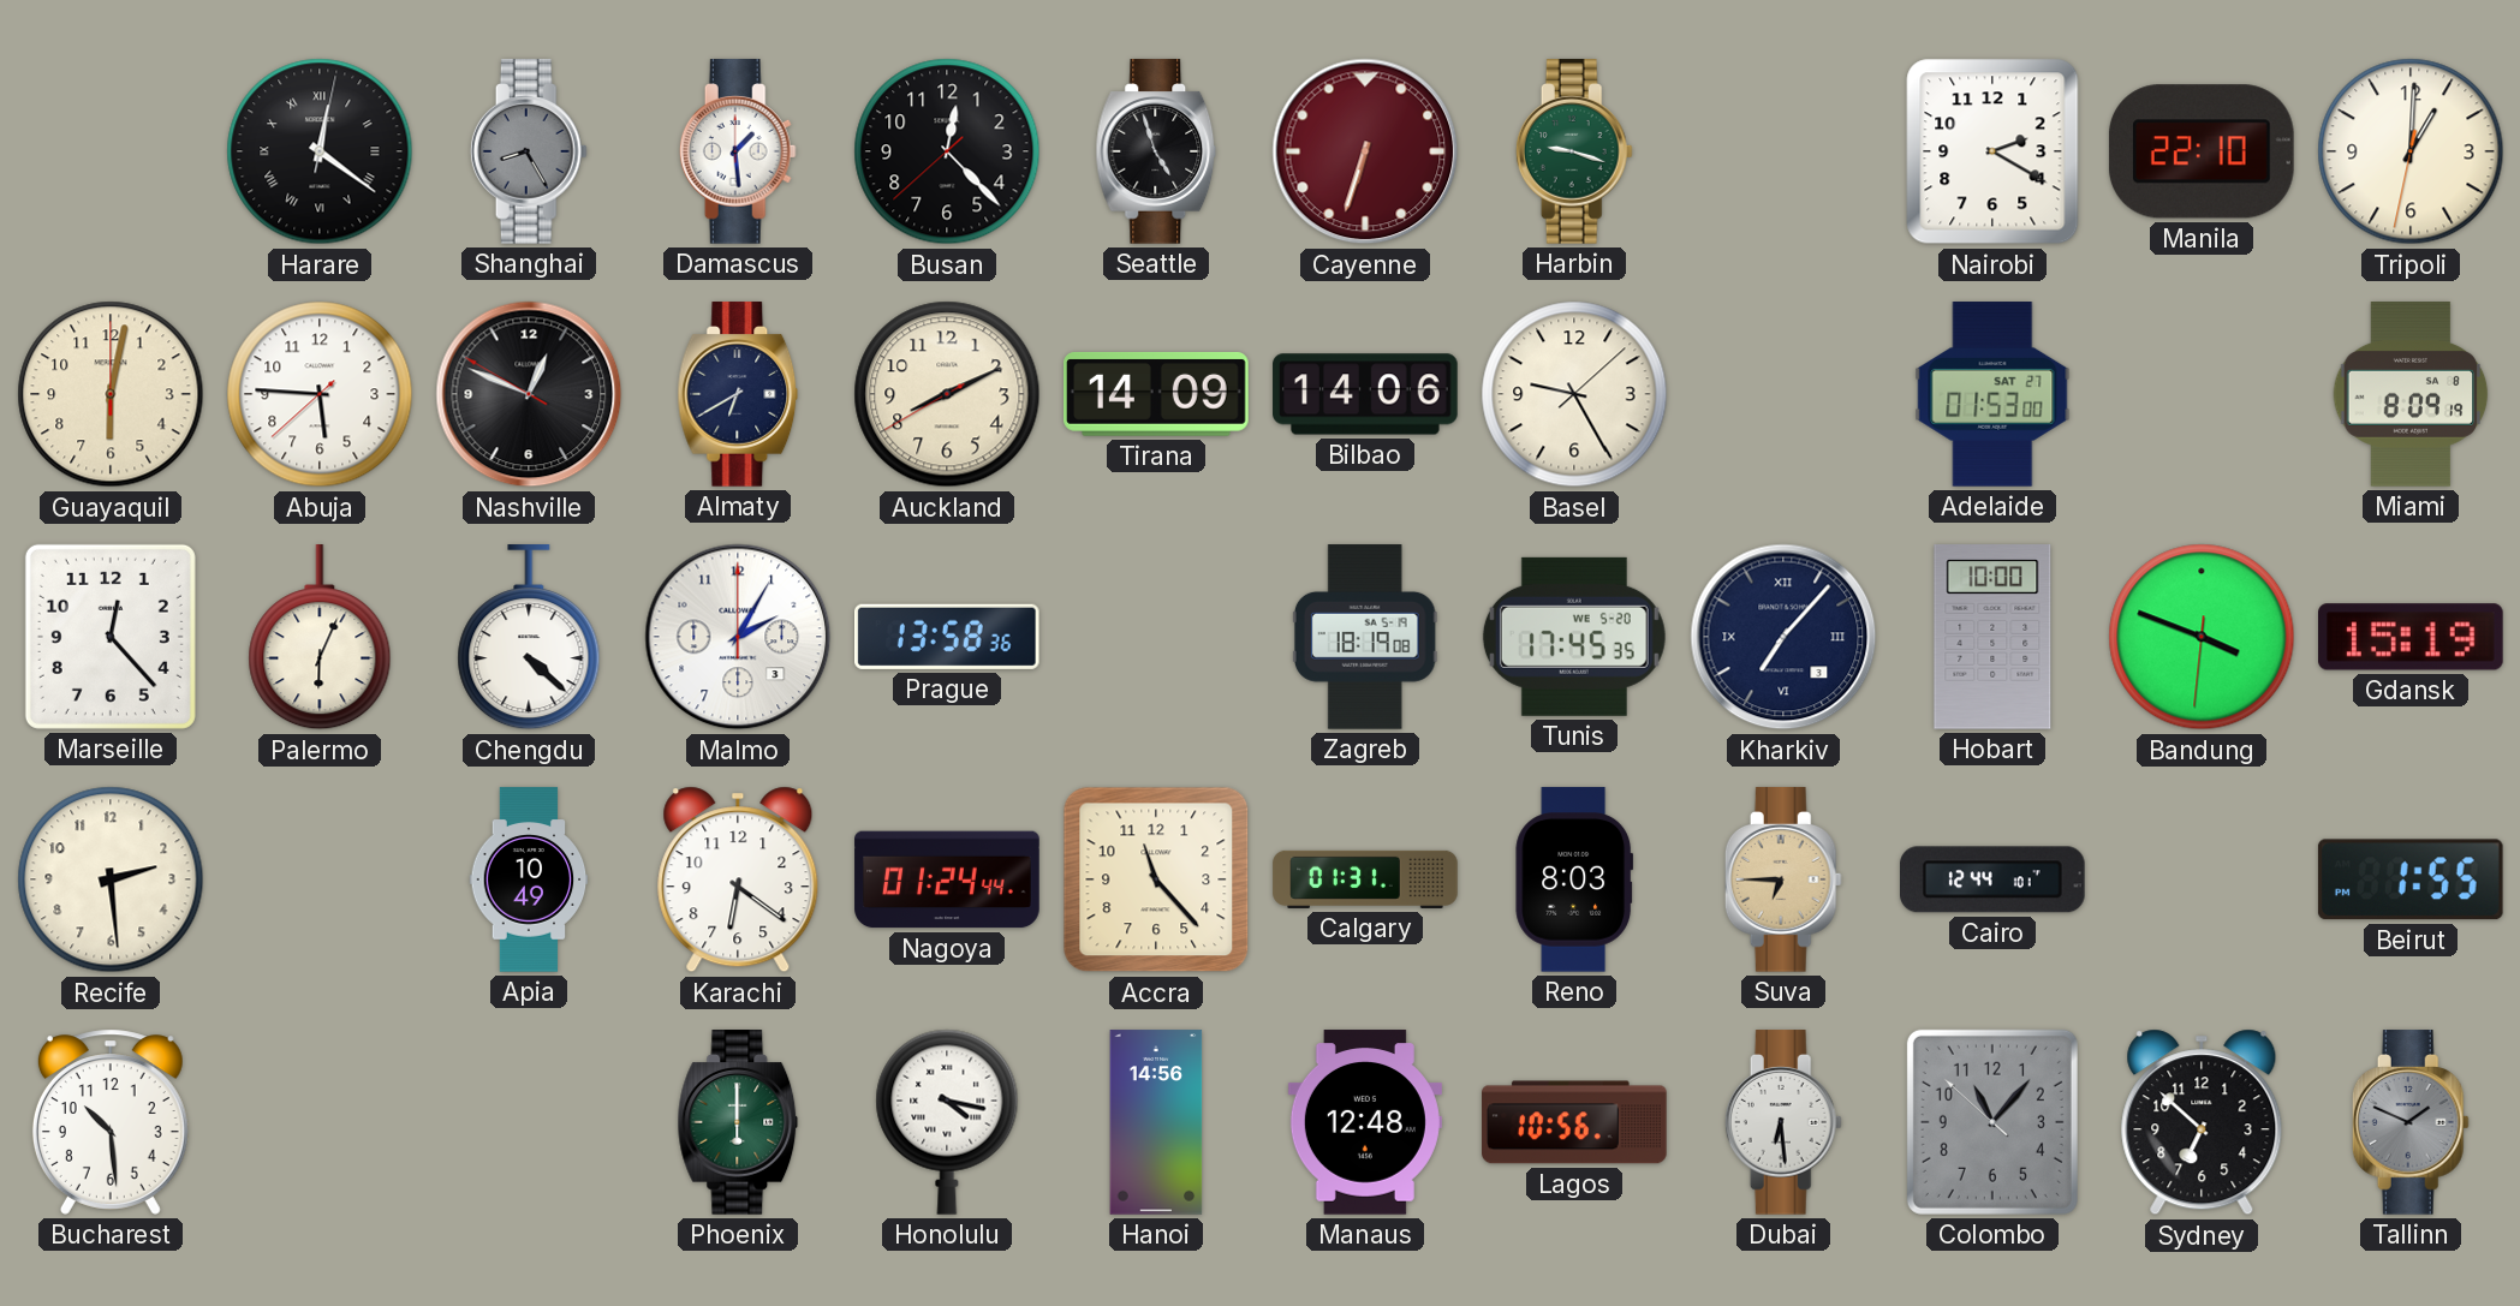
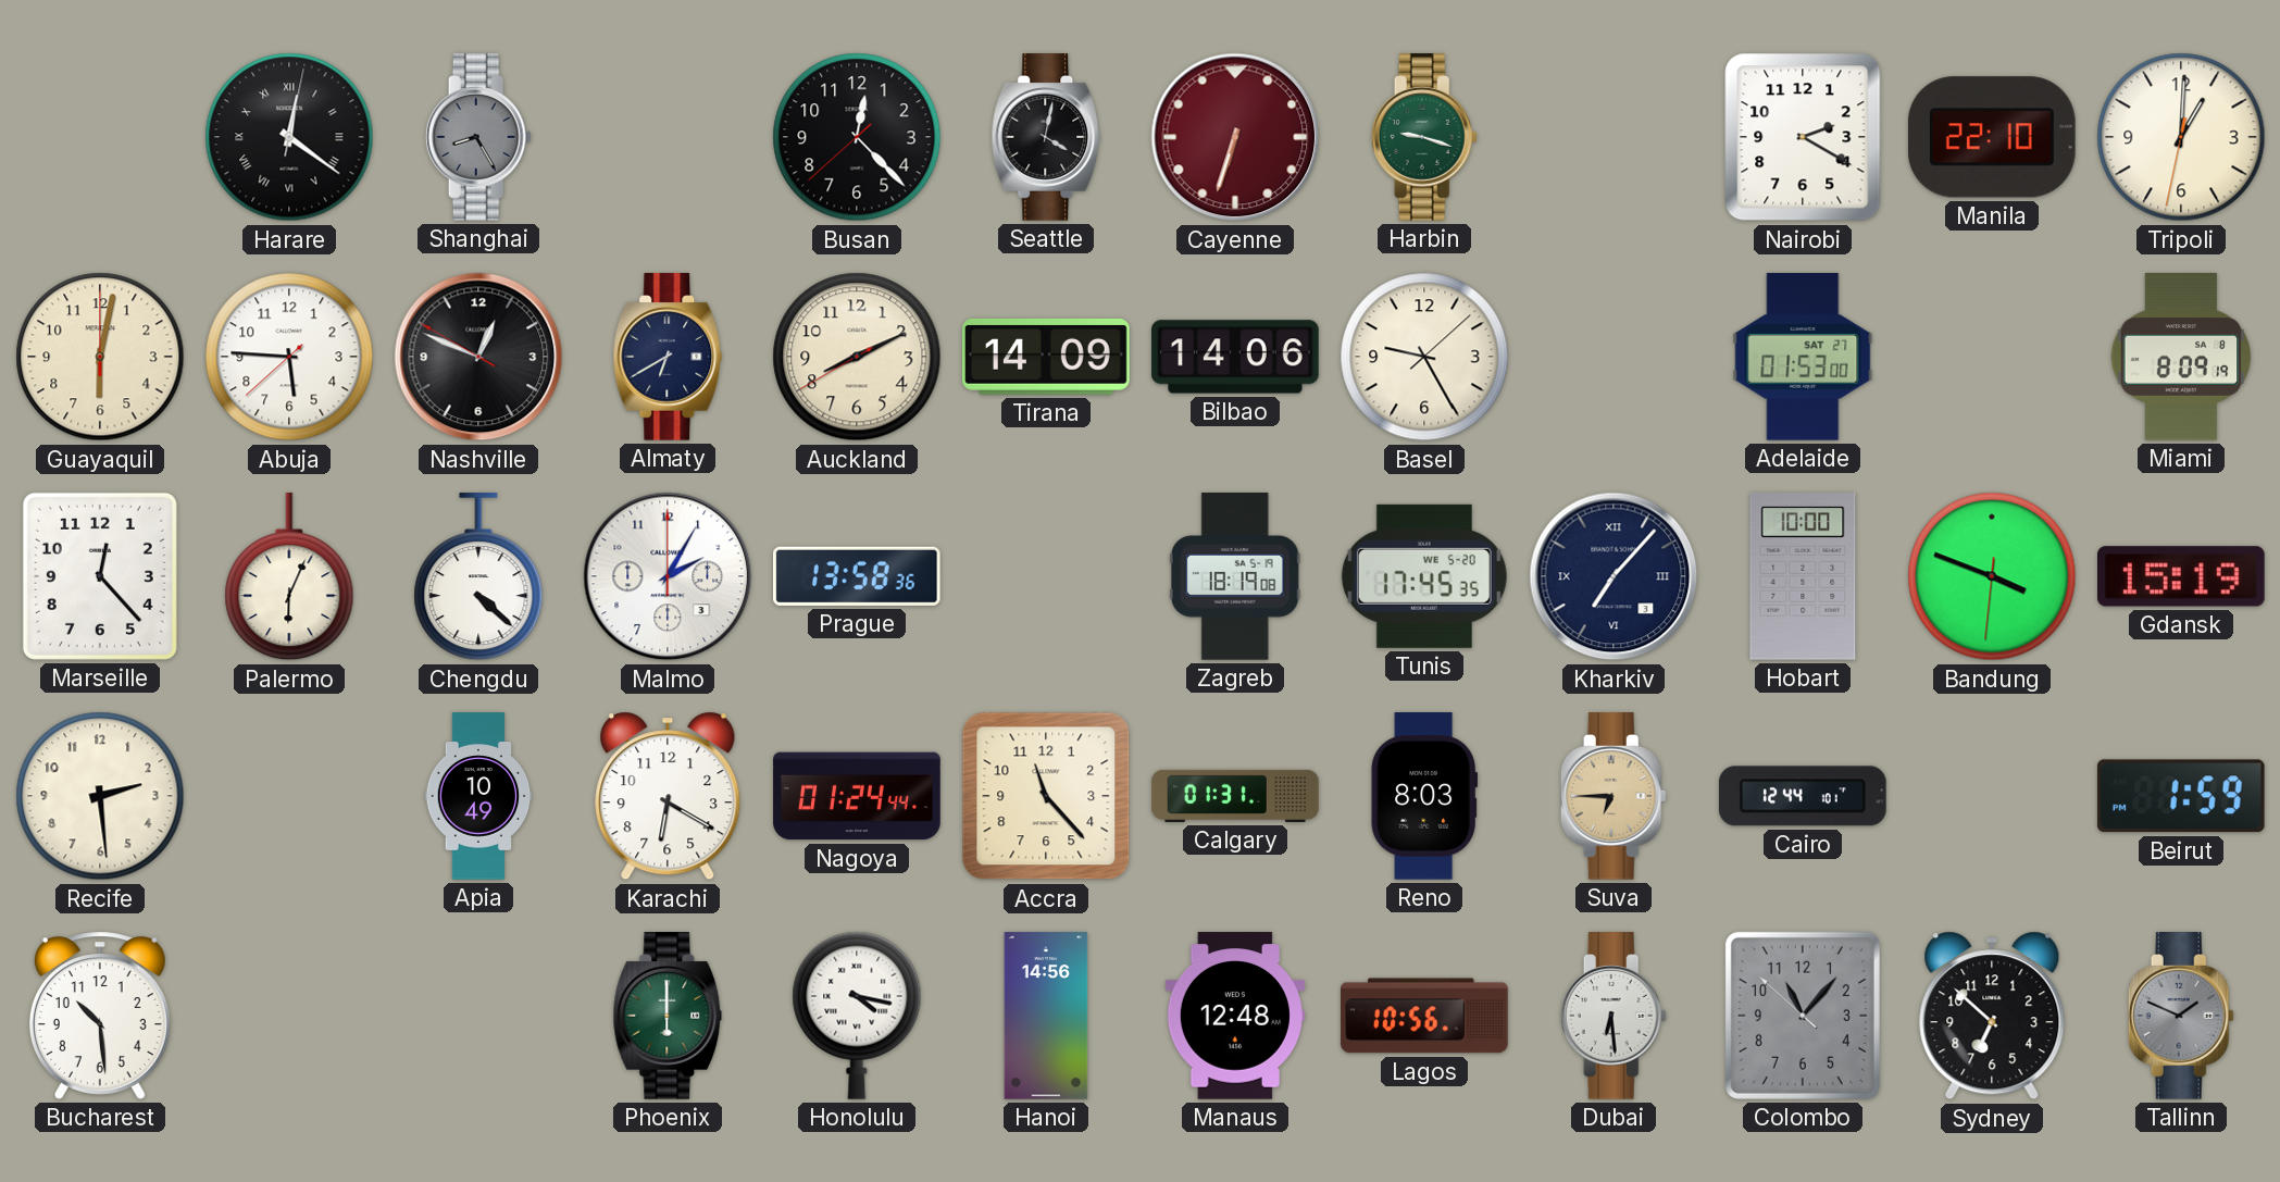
Damascus: 1:29 -> none
Seattle: 4:57 -> 4:02
Karachi: 6:21 -> 6:20
Beirut: 1:55 -> 1:59
